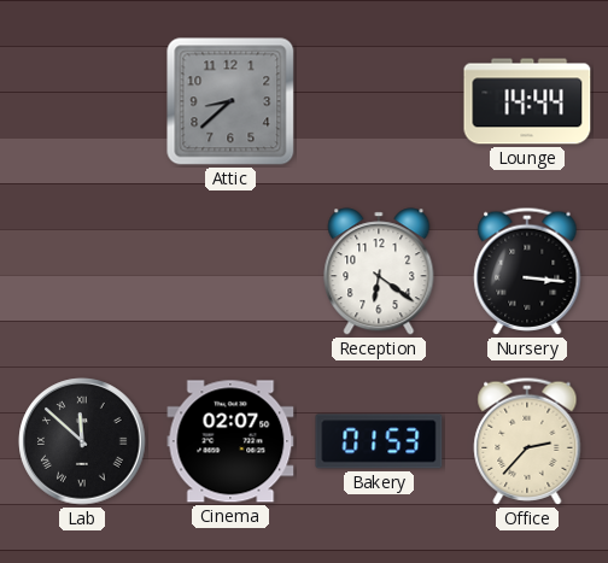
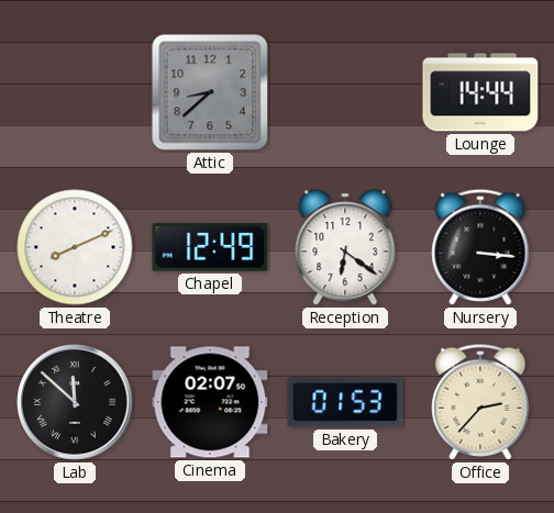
Theatre: none -> 8:11
Chapel: none -> 12:49
